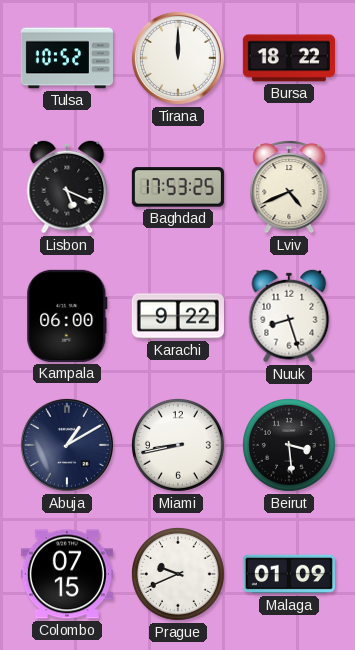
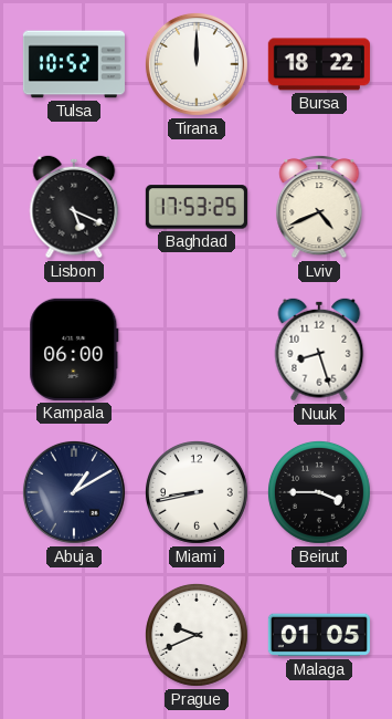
Karachi: 9:22 -> none
Beirut: 3:29 -> 3:45
Colombo: 07:15 -> none
Malaga: 01:09 -> 01:05
